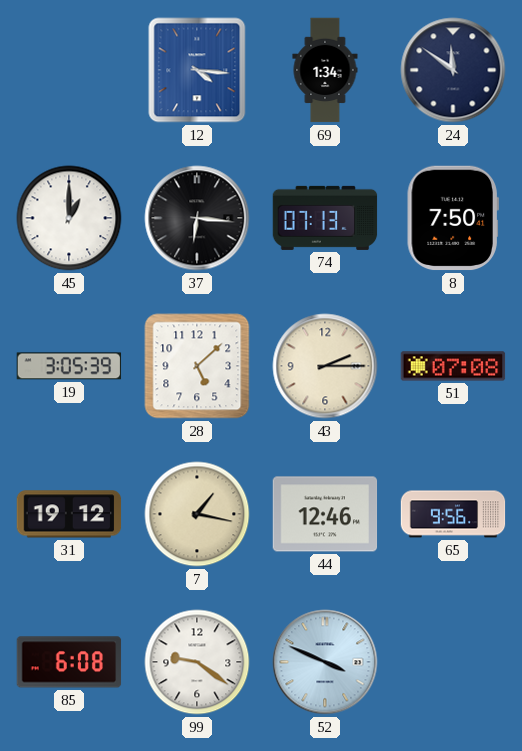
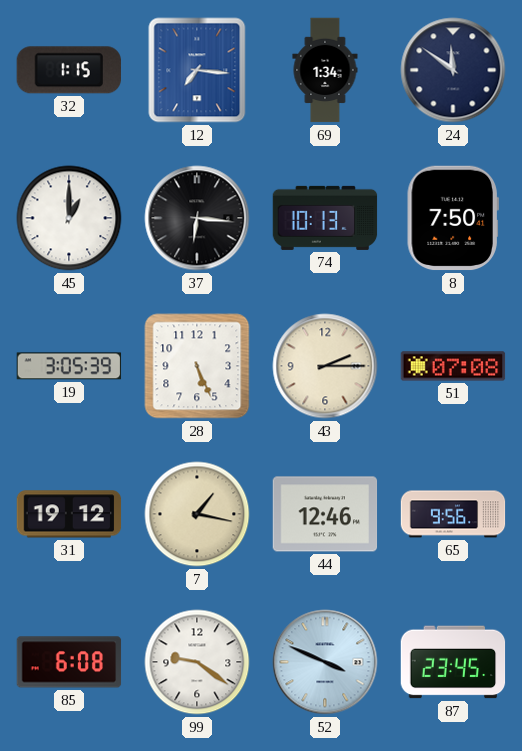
32: none -> 1:15
12: 4:16 -> 7:16
74: 07:13 -> 10:13
28: 5:08 -> 5:26
87: none -> 23:45
